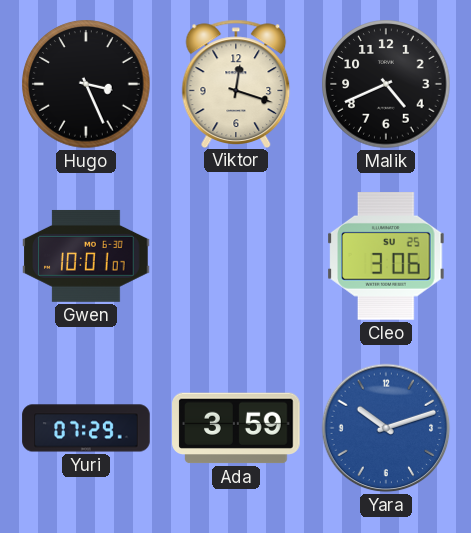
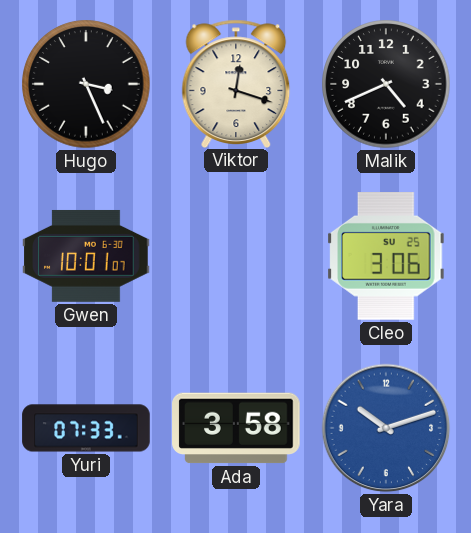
Yuri: 07:29 -> 07:33
Ada: 3:59 -> 3:58
